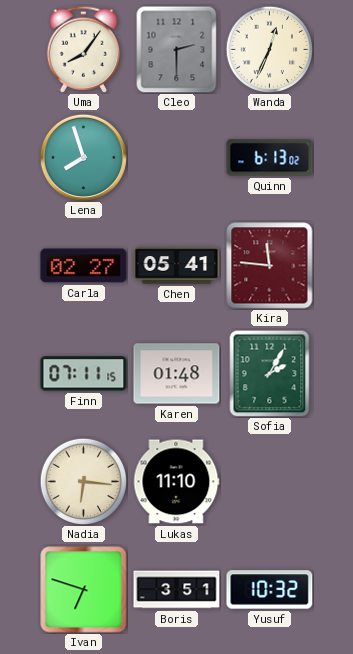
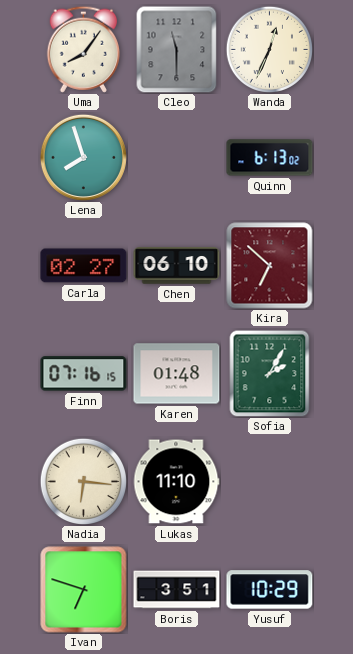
Cleo: 2:30 -> 11:30
Chen: 05:41 -> 06:10
Kira: 11:46 -> 6:52
Finn: 07:11 -> 07:16
Yusuf: 10:32 -> 10:29
